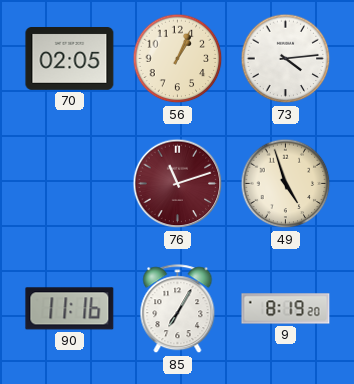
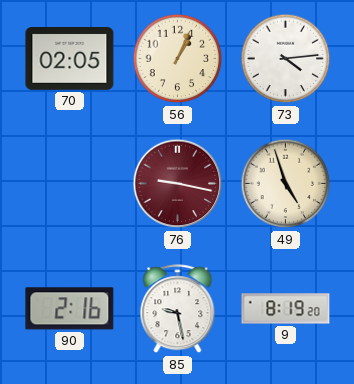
76: 11:12 -> 9:17
90: 11:16 -> 2:16
85: 7:05 -> 9:28
